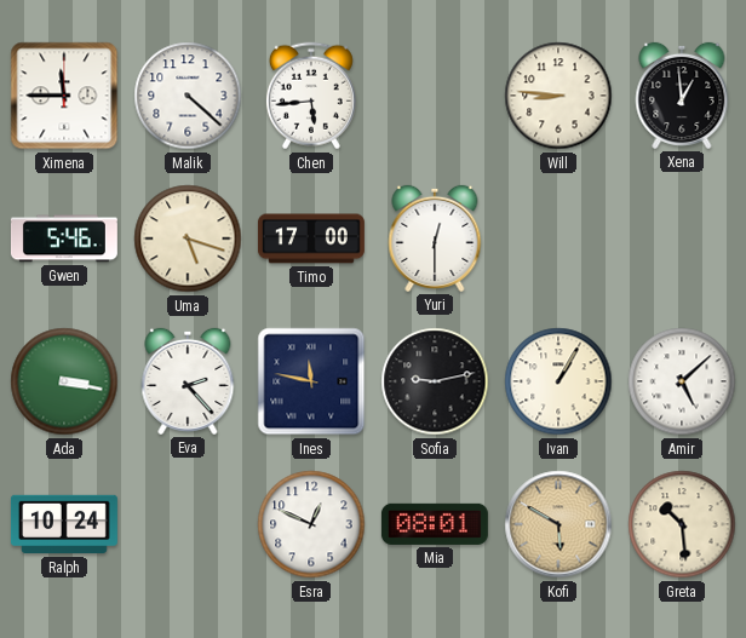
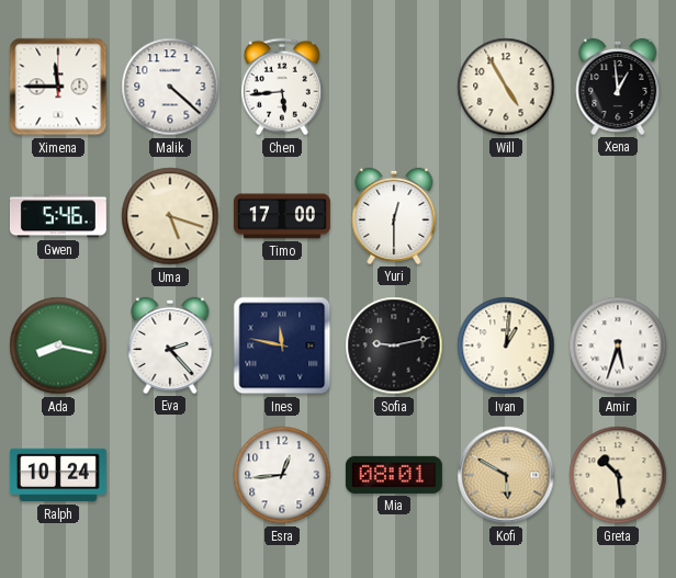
Will: 8:46 -> 4:55
Ada: 3:17 -> 8:17
Ivan: 1:05 -> 1:01
Amir: 5:08 -> 5:33
Esra: 12:49 -> 12:44
